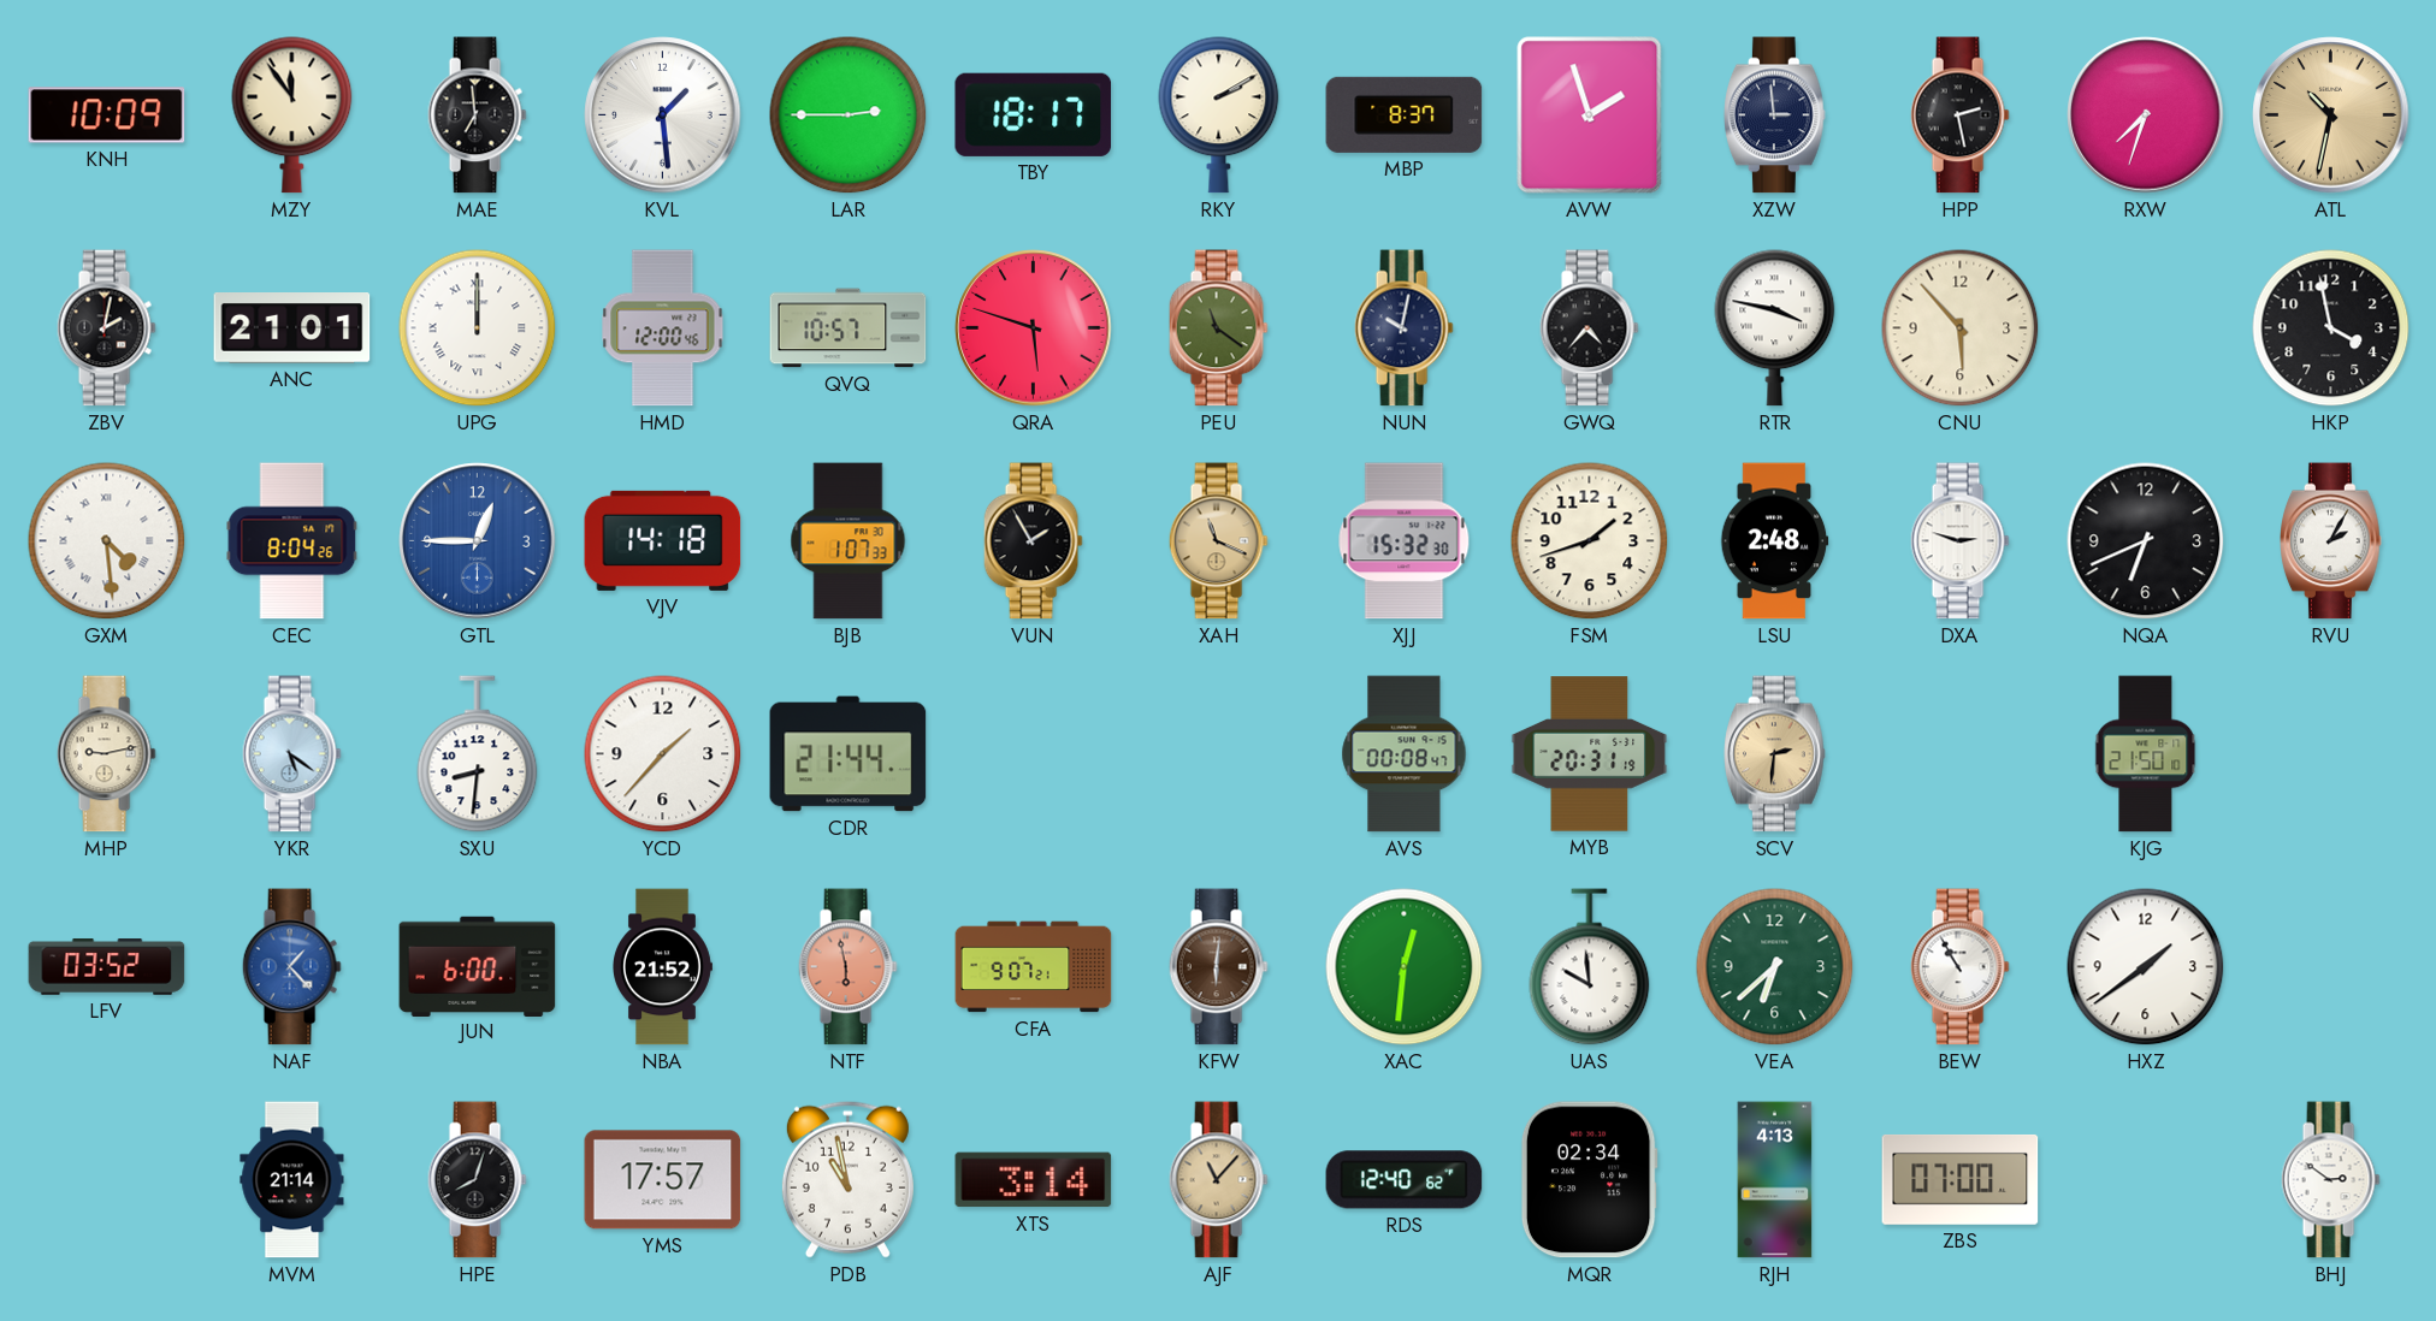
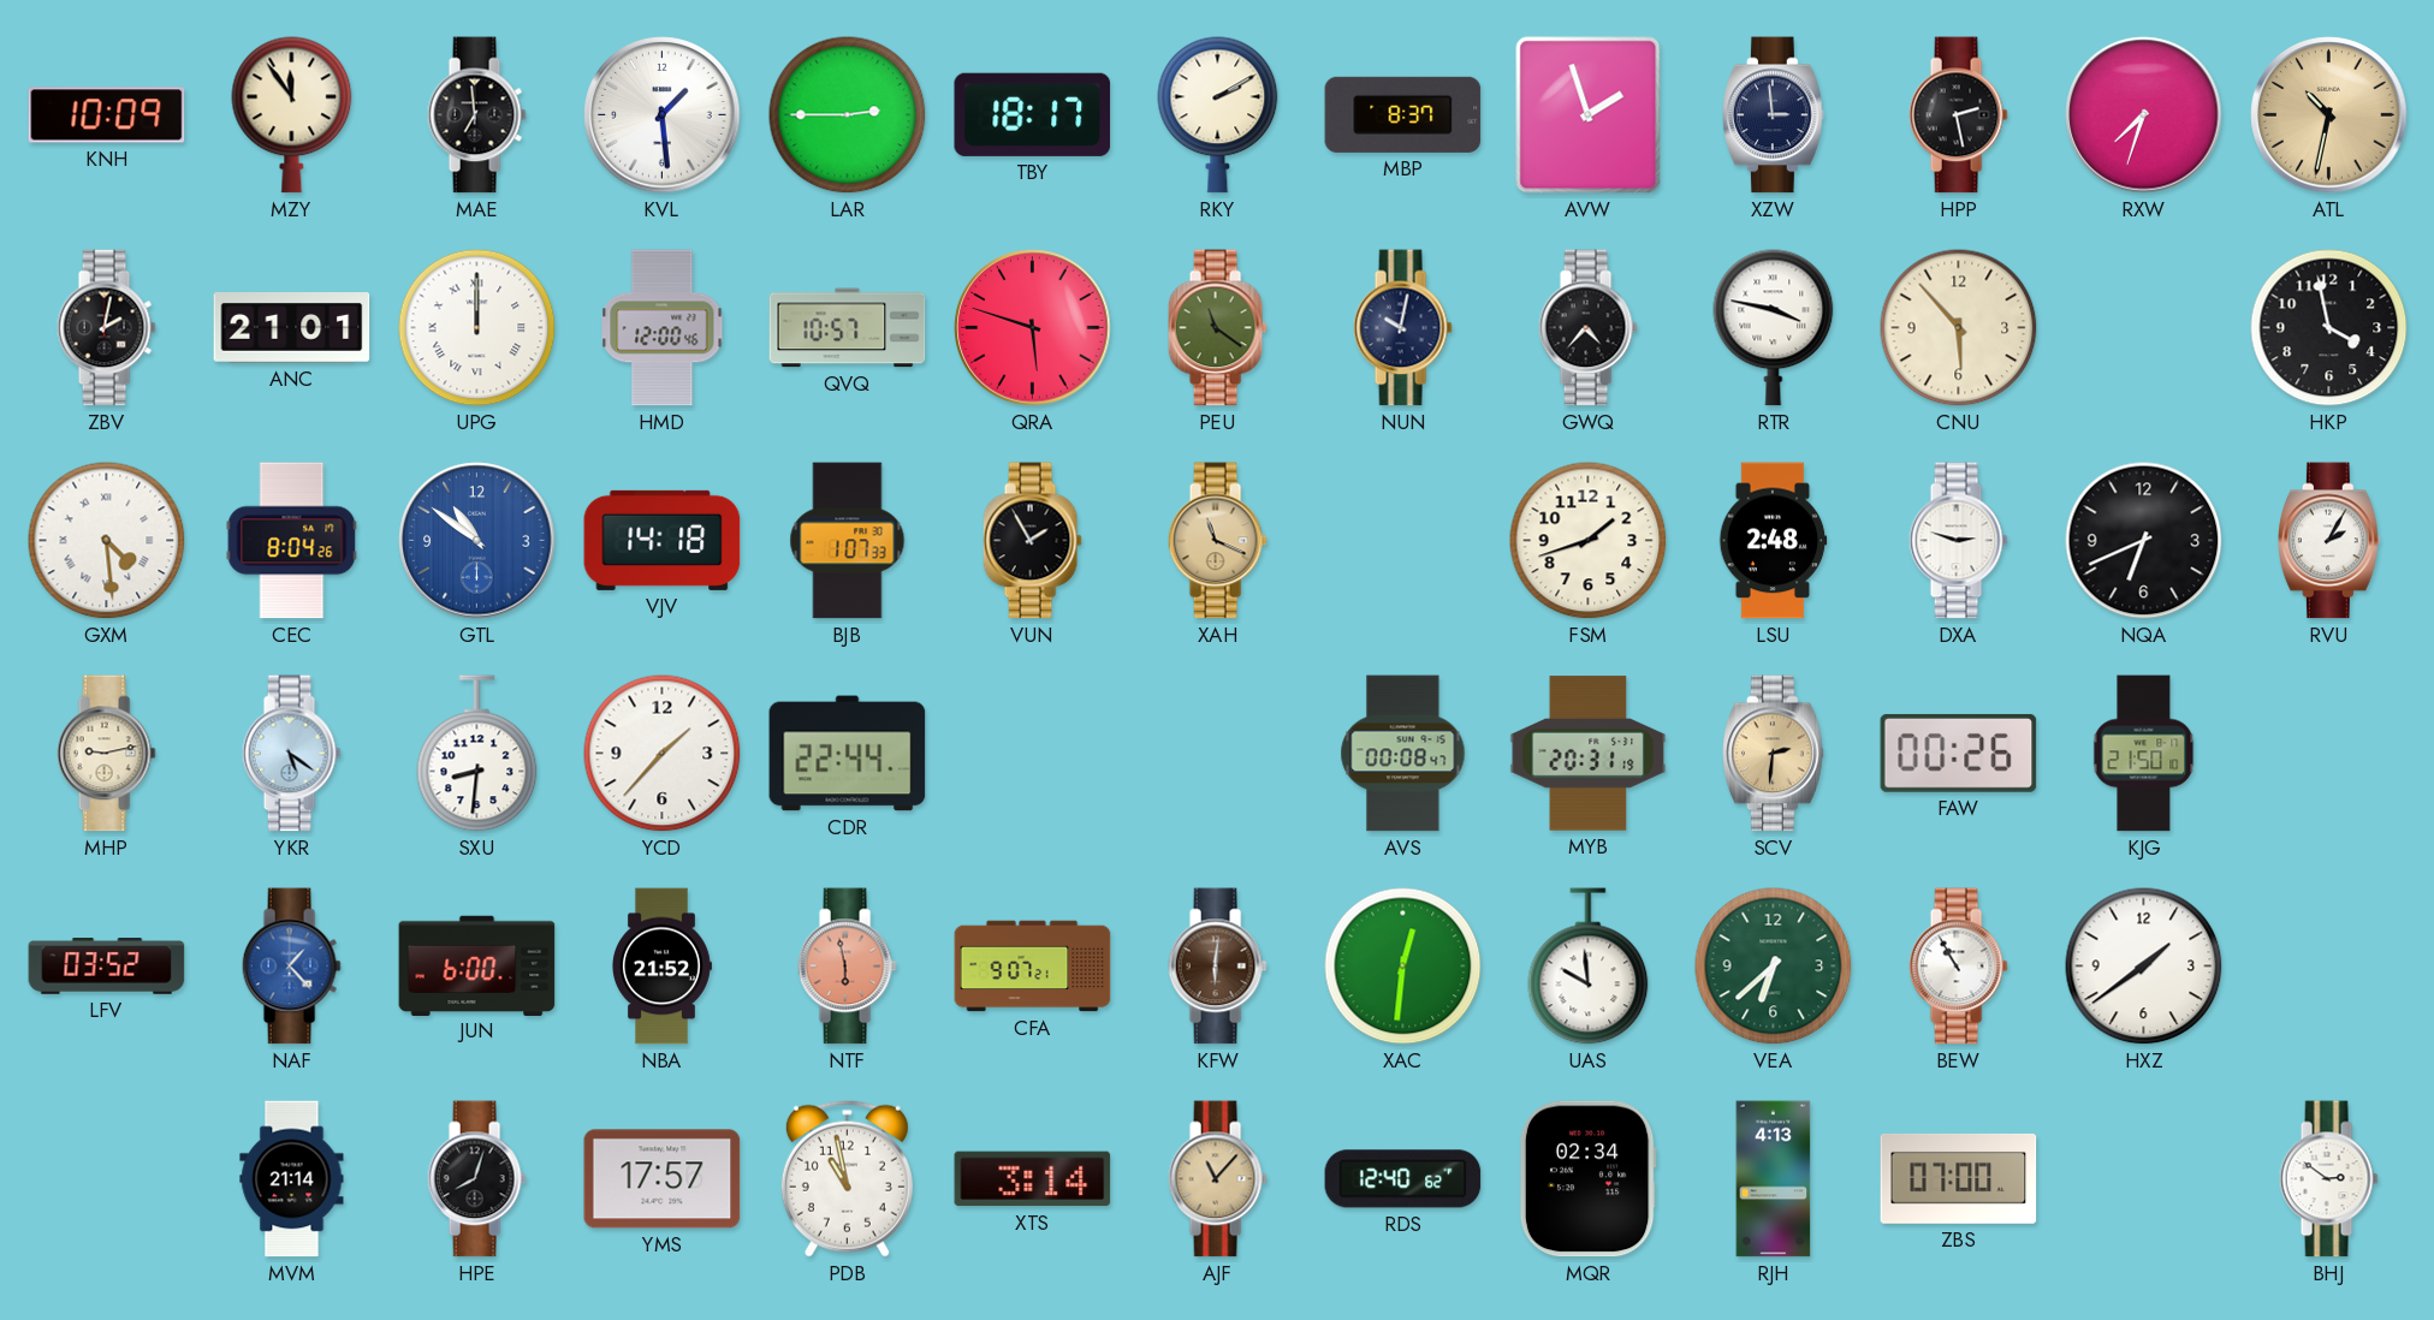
GTL: 12:45 -> 10:51
XJJ: 15:32 -> none
CDR: 21:44 -> 22:44
FAW: none -> 00:26
